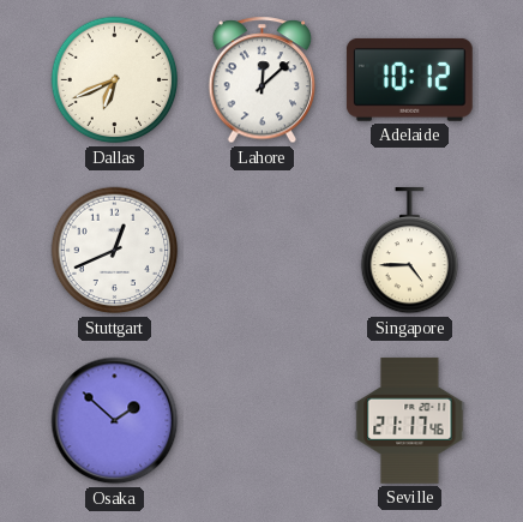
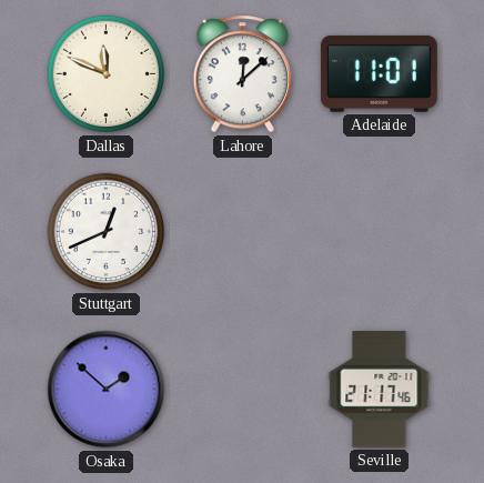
Dallas: 6:41 -> 11:49
Adelaide: 10:12 -> 11:01
Singapore: 4:45 -> none
